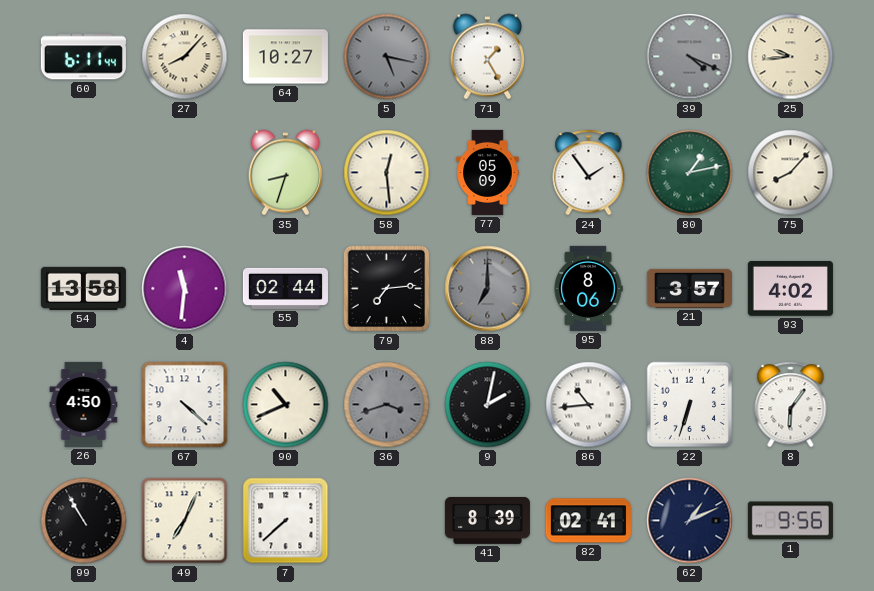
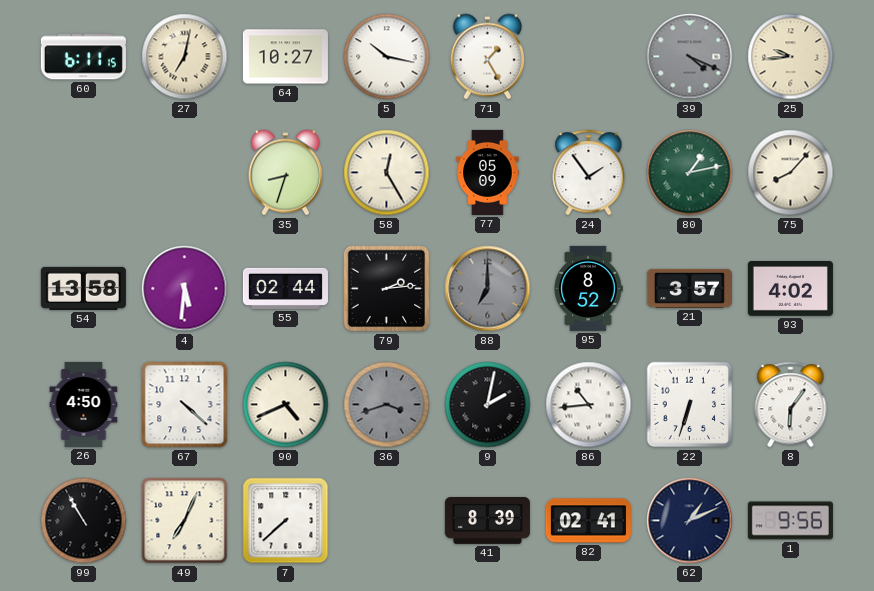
60: 6:11:44 -> 6:11:15
27: 8:07 -> 7:02
5: 5:17 -> 10:17
5 dial: grey -> white
58: 12:29 -> 12:25
4: 11:31 -> 5:31
79: 7:14 -> 2:14
95: 8:06 -> 8:52
90: 10:41 -> 4:41
